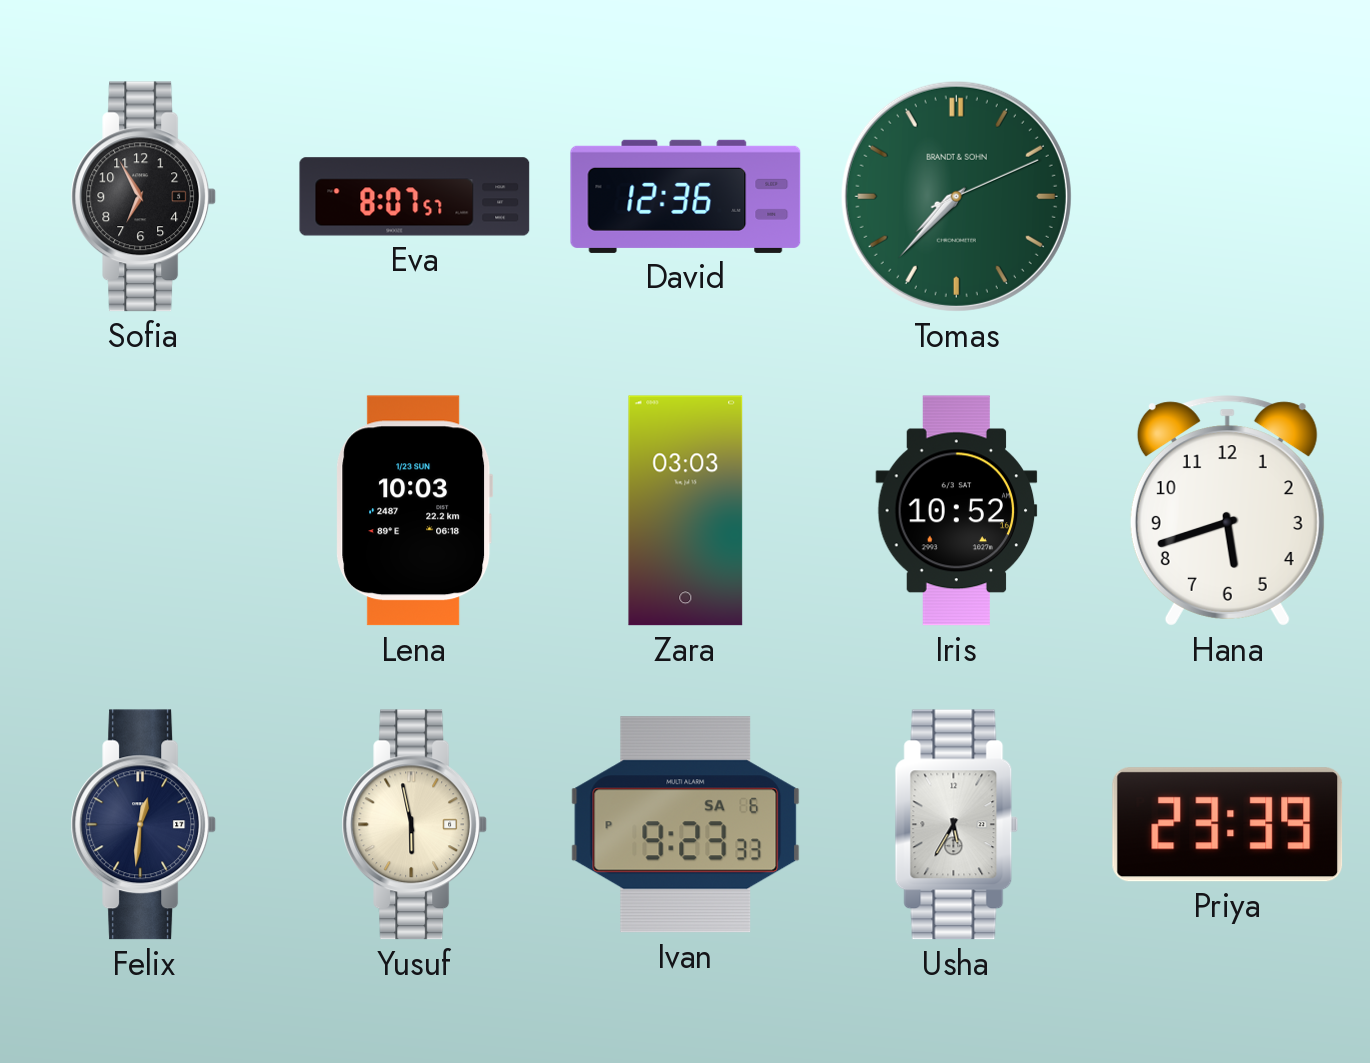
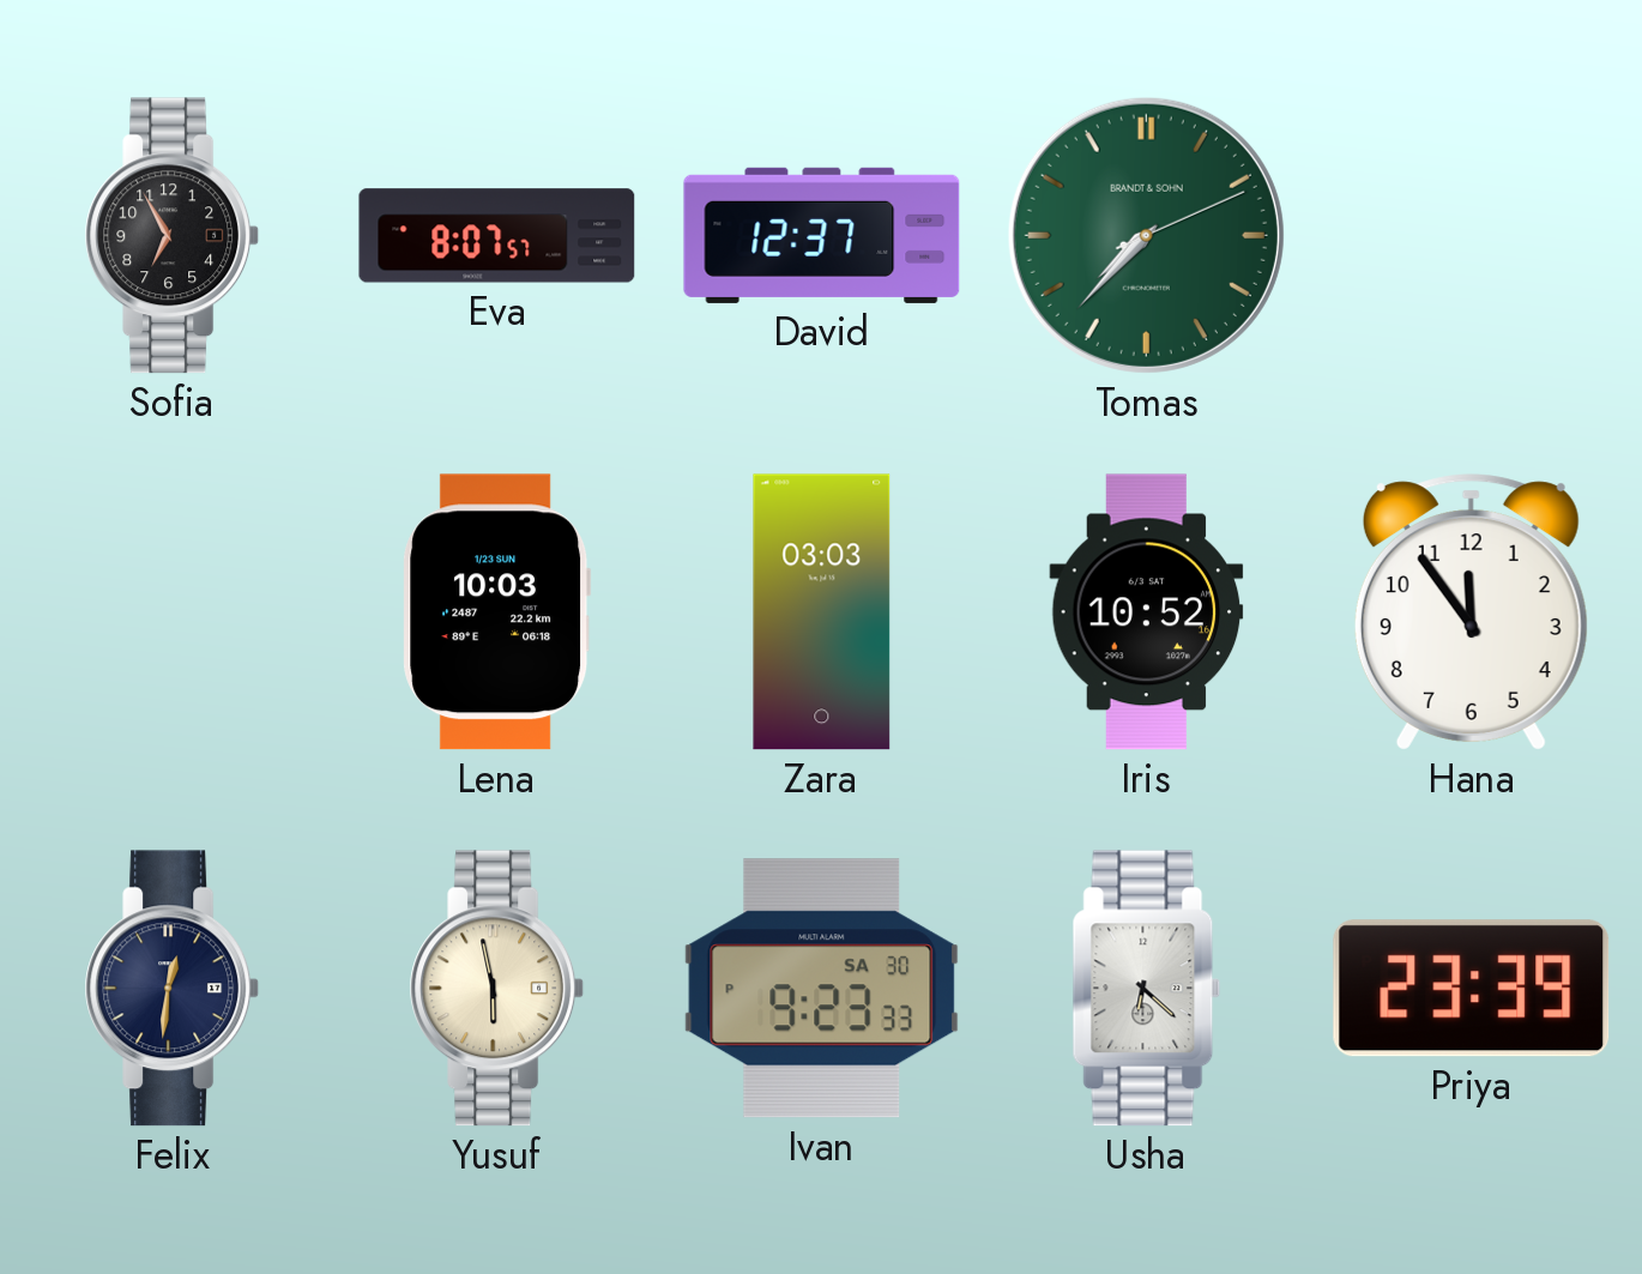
David: 12:36 -> 12:37
Hana: 5:42 -> 11:54
Ivan date: SA 6 -> SA 30
Usha: 5:35 -> 6:22
